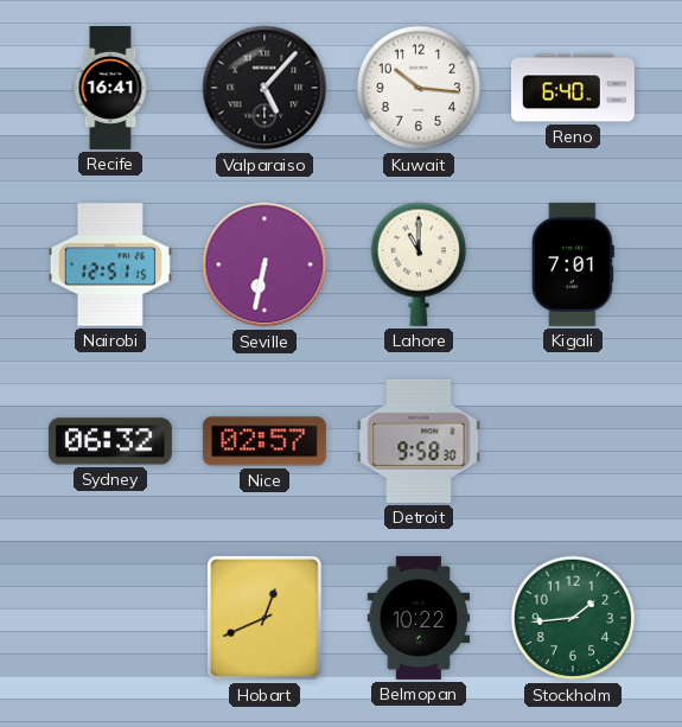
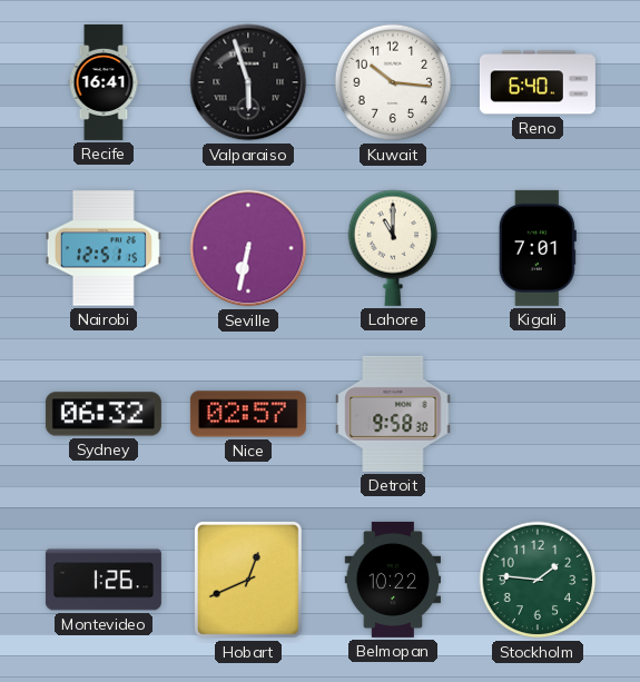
Valparaiso: 5:07 -> 5:57
Montevideo: none -> 1:26
Stockholm: 1:44 -> 1:46
